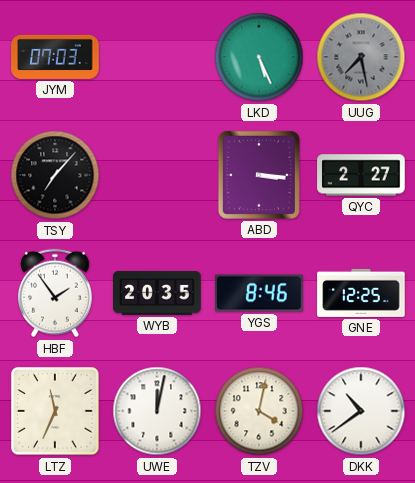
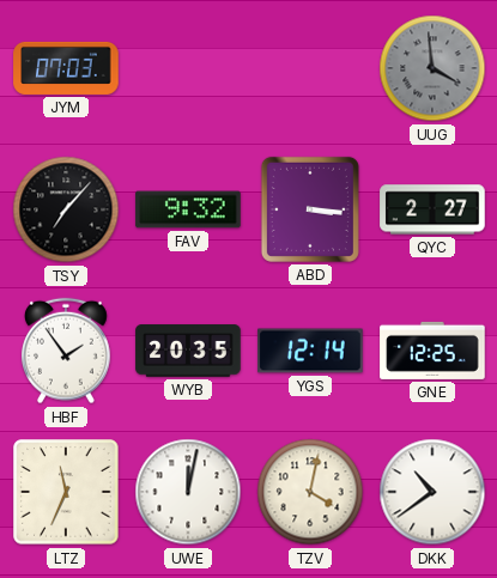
LKD: 5:26 -> none
UUG: 7:28 -> 3:59
FAV: none -> 9:32
YGS: 8:46 -> 12:14
